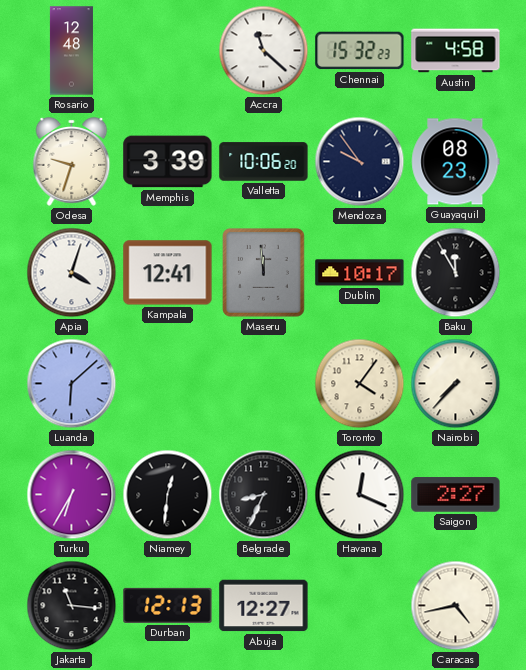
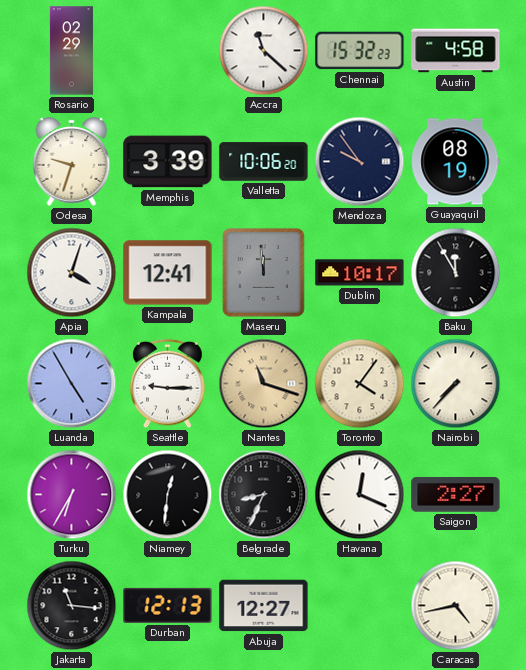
Rosario: 12:48 -> 02:29
Guayaquil: 08:23 -> 08:19
Luanda: 6:08 -> 4:55
Seattle: none -> 9:15
Nantes: none -> 11:18
